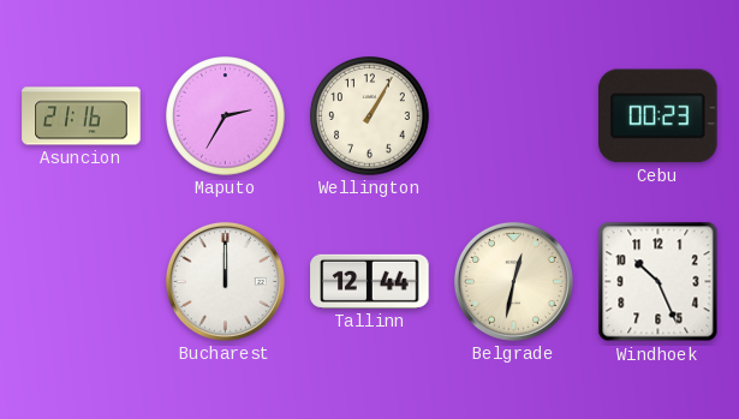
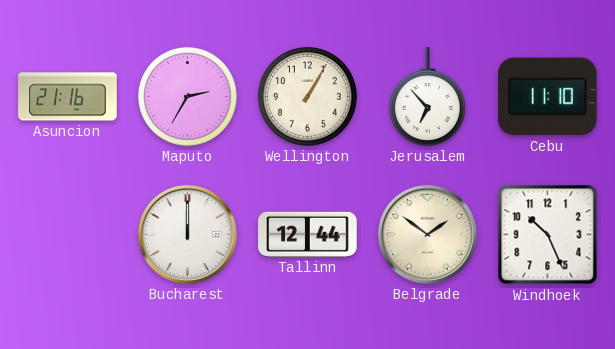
Jerusalem: none -> 6:53
Cebu: 00:23 -> 11:10
Belgrade: 12:32 -> 1:51
